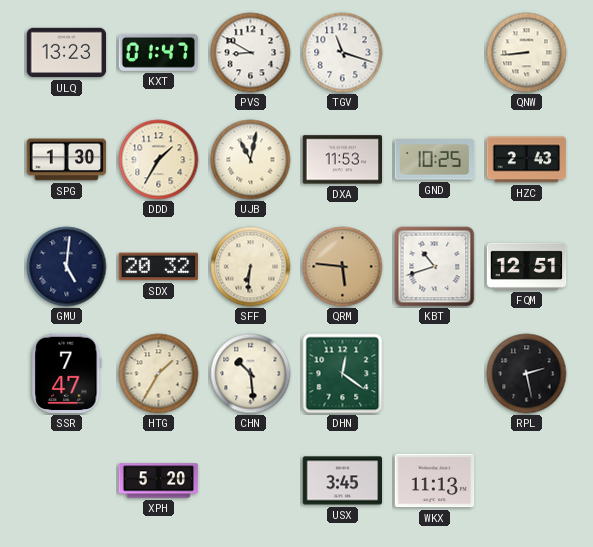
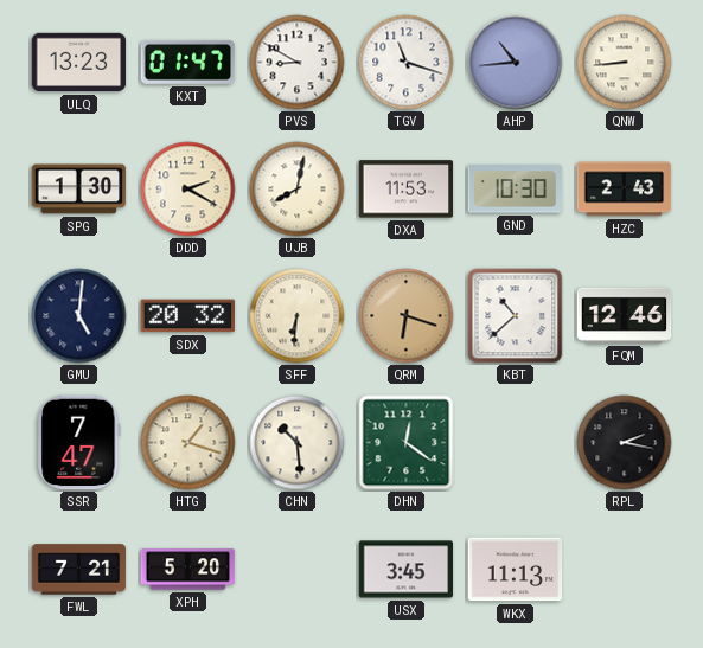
AHP: none -> 10:44
DDD: 1:35 -> 2:20
UJB: 11:02 -> 8:02
GND: 10:25 -> 10:30
QRM: 5:46 -> 6:18
KBT: 10:42 -> 10:38
FQM: 12:51 -> 12:46
HTG: 1:35 -> 1:18
RPL: 2:28 -> 2:17
FWL: none -> 7:21
